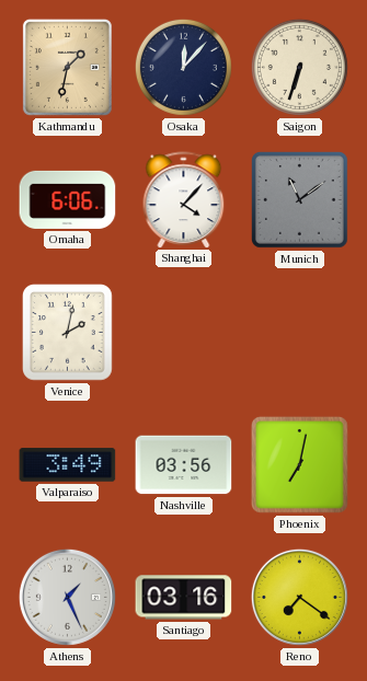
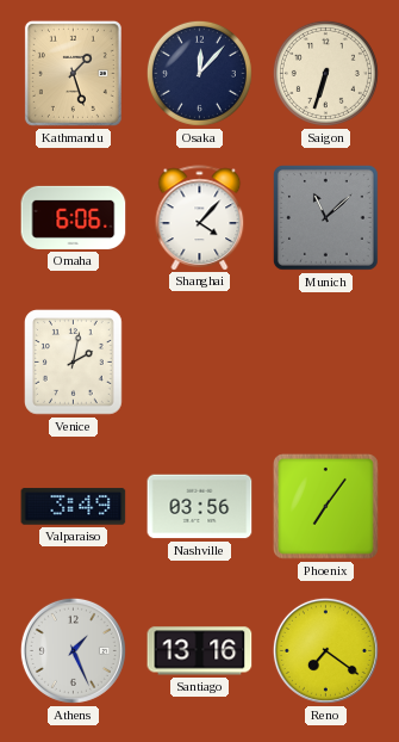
Kathmandu: 1:32 -> 1:27
Munich: 11:09 -> 11:08
Phoenix: 7:02 -> 7:06
Santiago: 03:16 -> 13:16
